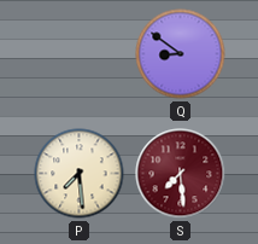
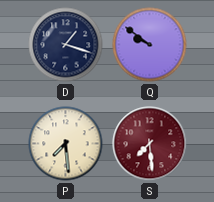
D: none -> 1:18
Q: 8:51 -> 9:51
